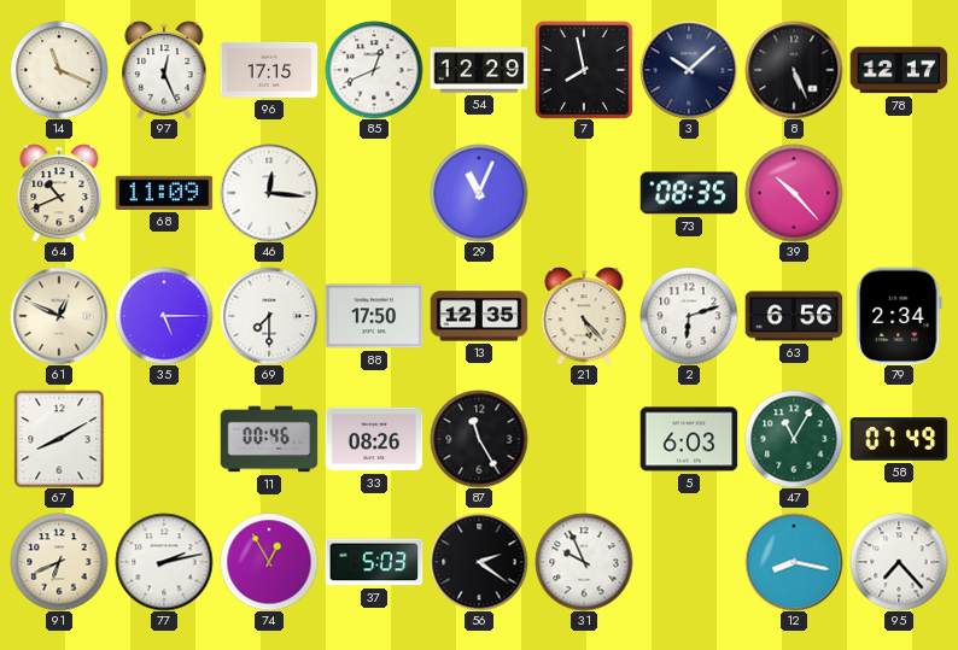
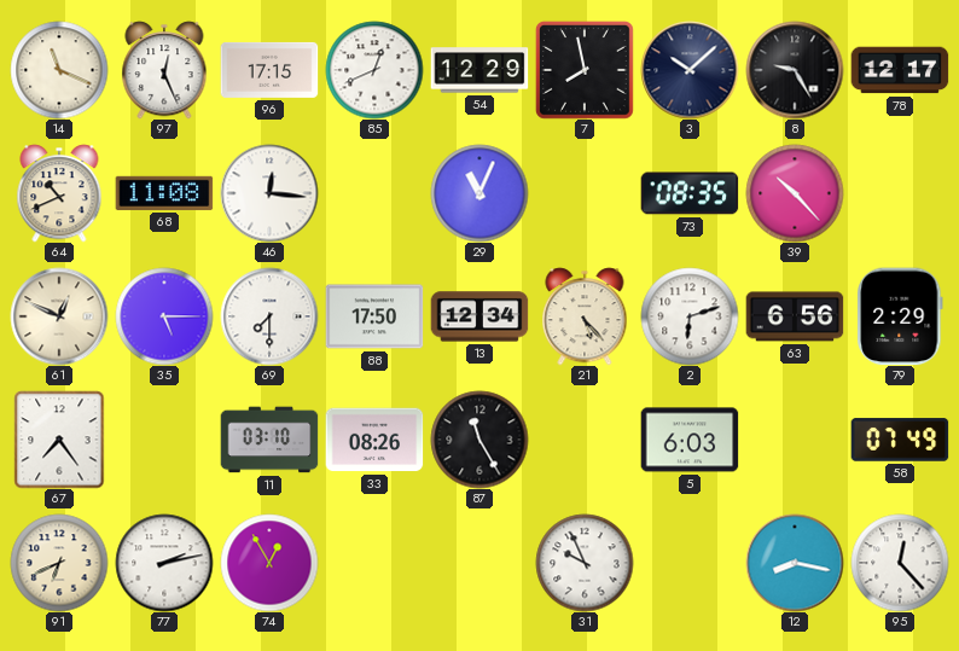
8: 5:26 -> 9:25
68: 11:09 -> 11:08
13: 12:35 -> 12:34
79: 2:34 -> 2:29
67: 8:10 -> 7:24
11: 00:46 -> 03:10
47: 11:05 -> none
37: 5:03 -> none
56: 2:21 -> none
95: 7:23 -> 12:23
